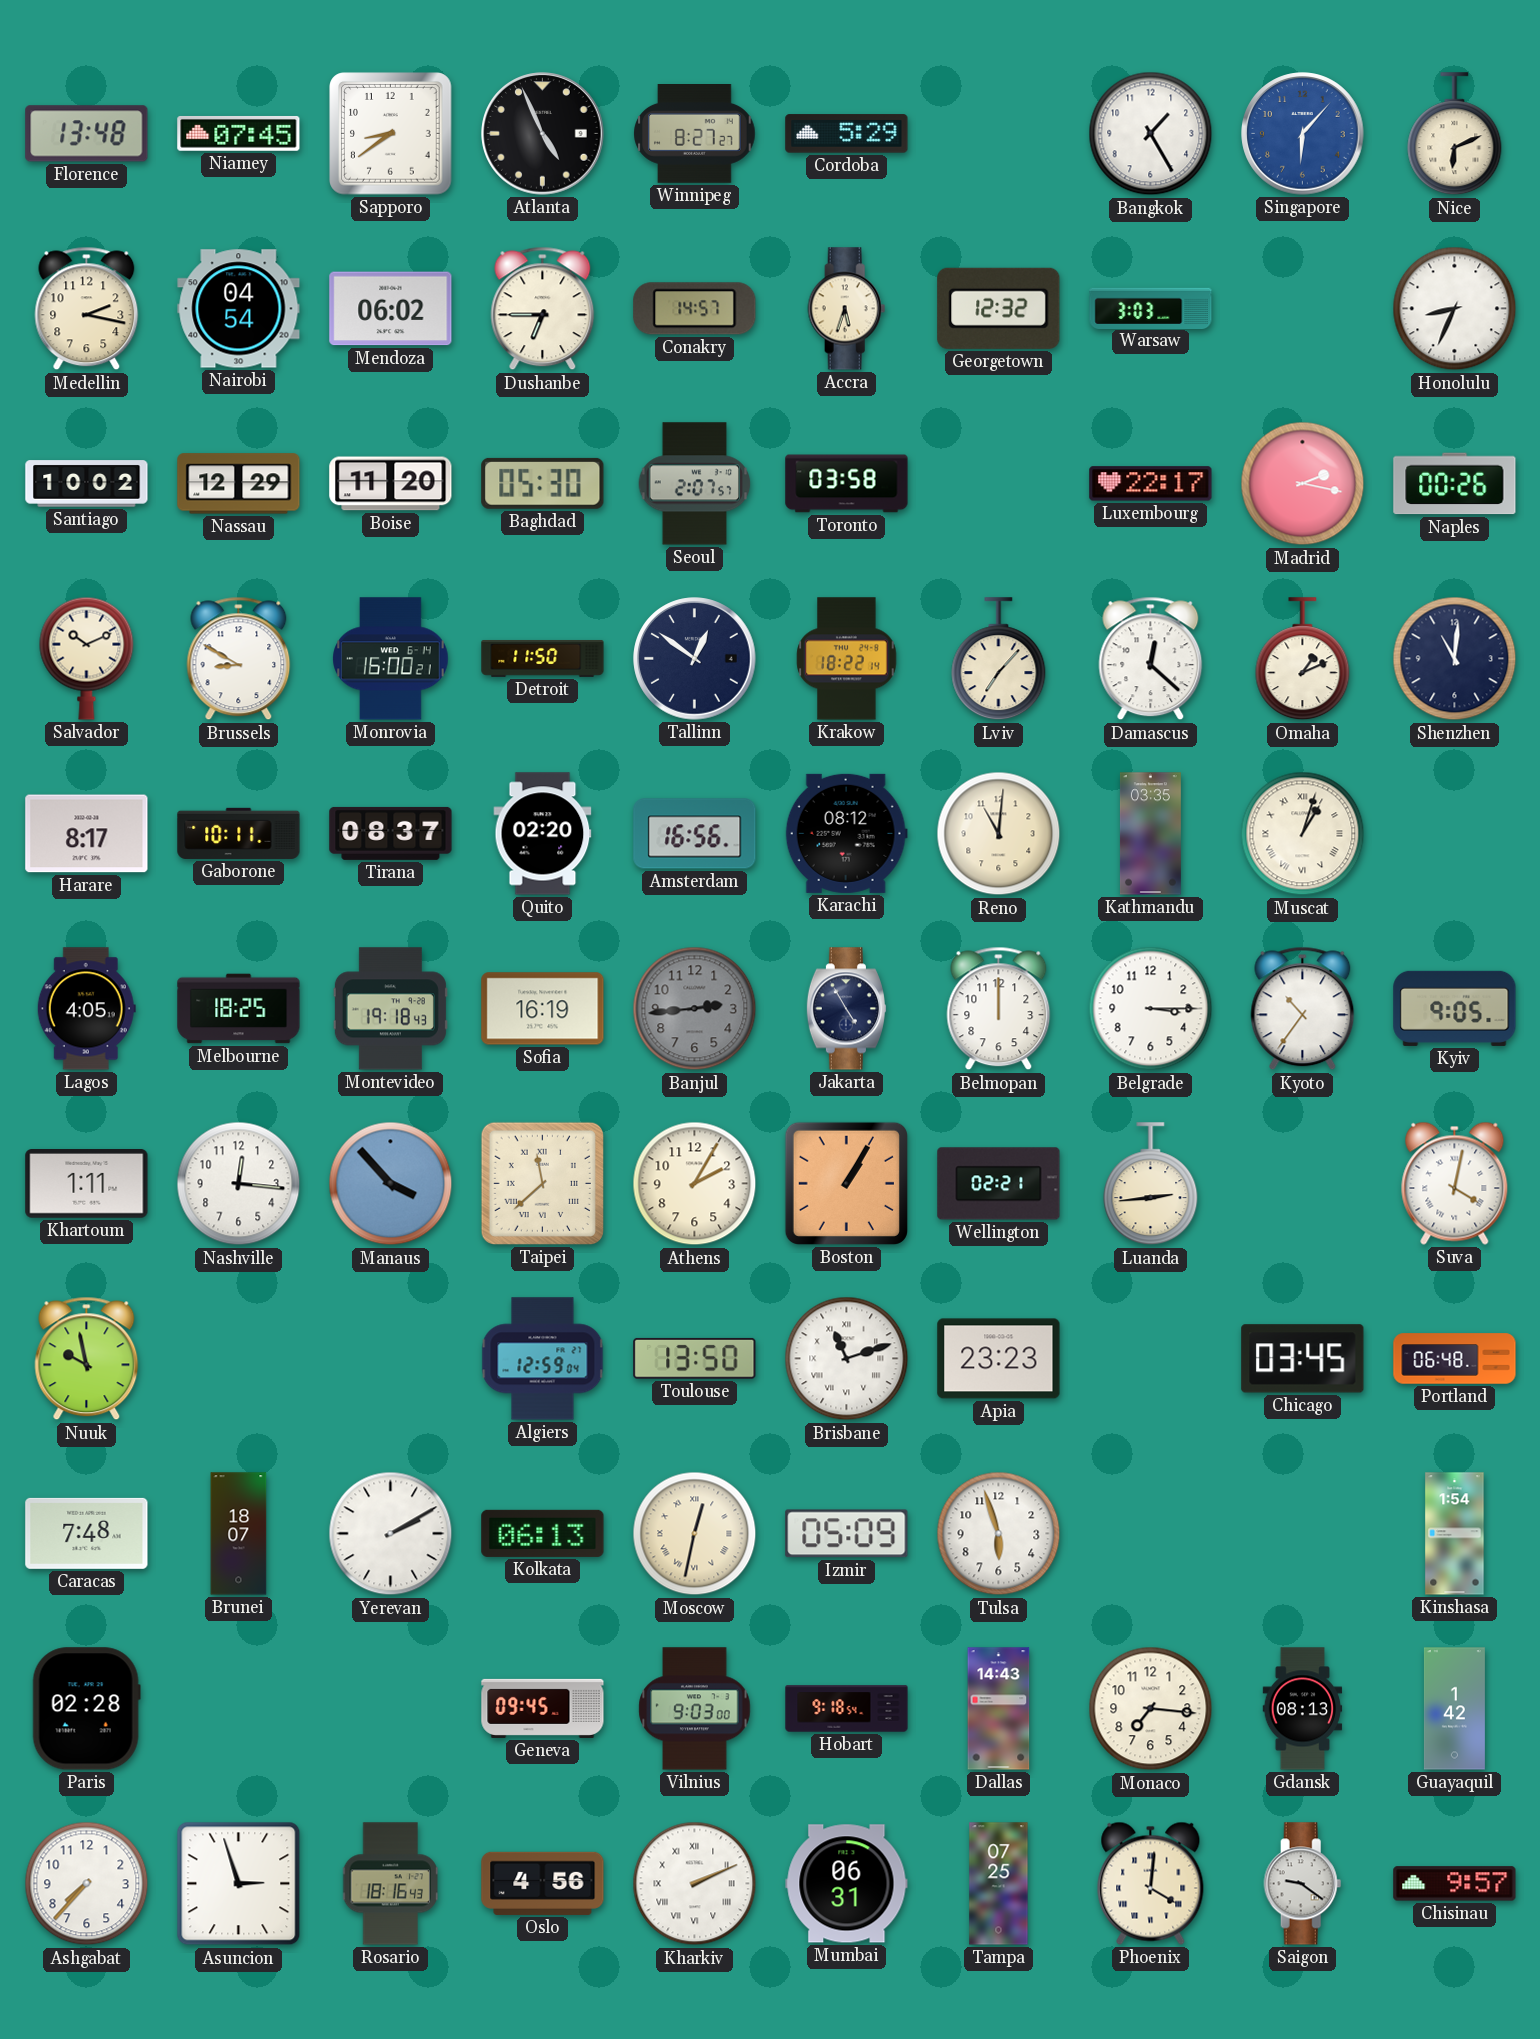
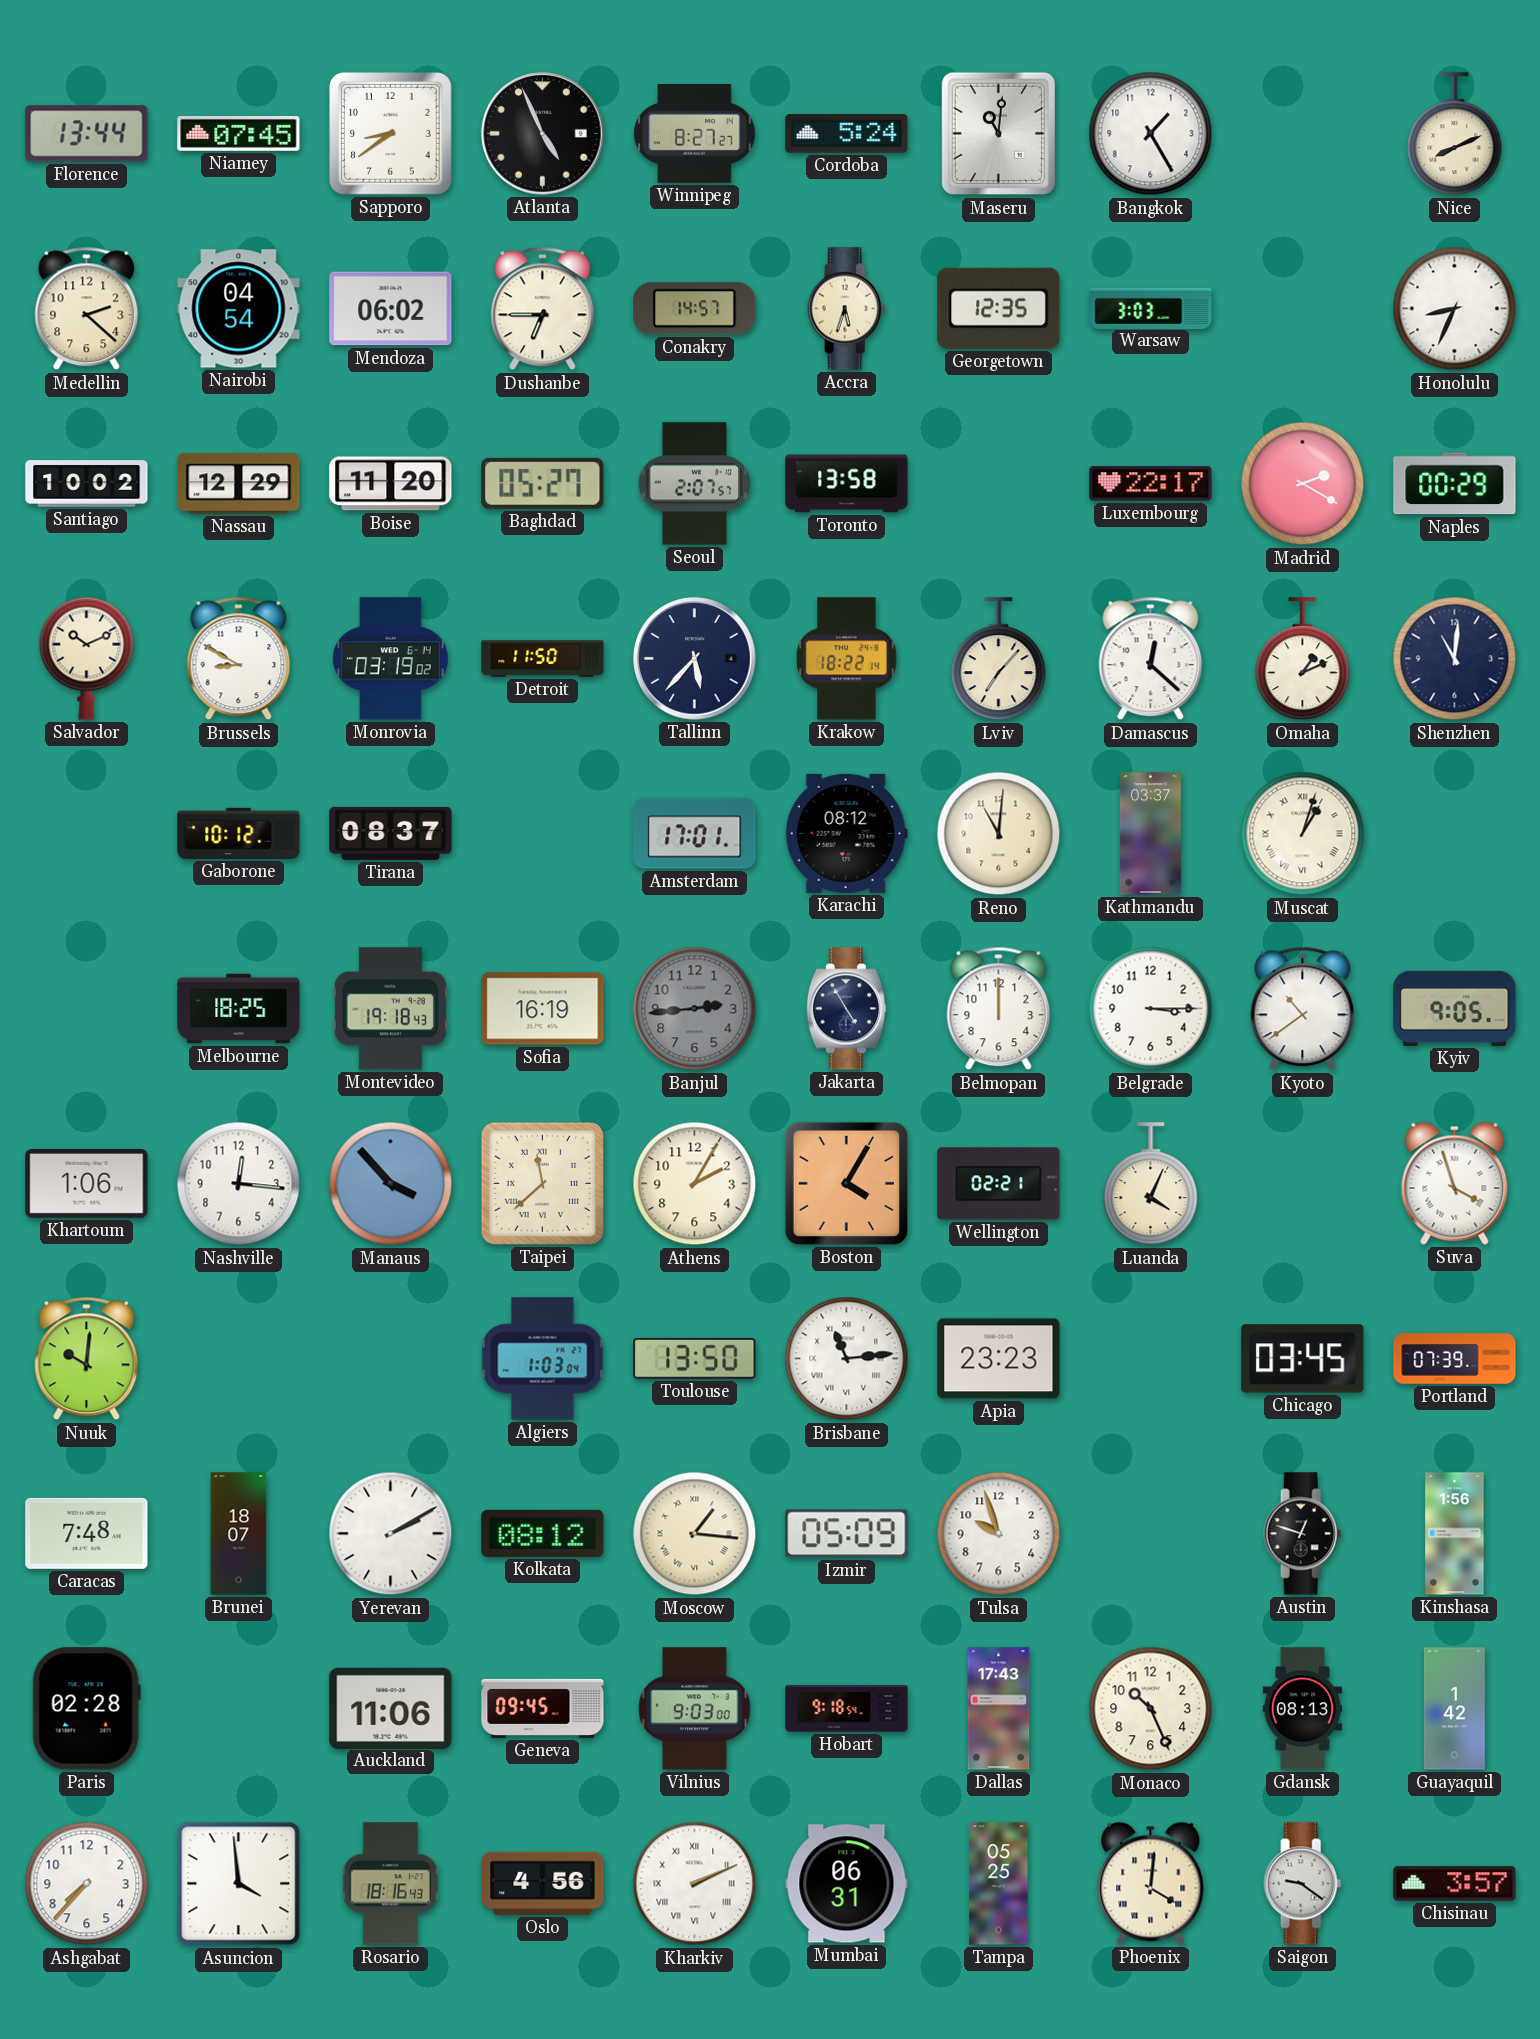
Florence: 13:48 -> 13:44
Cordoba: 5:29 -> 5:24
Maseru: none -> 11:01
Singapore: 6:07 -> none
Nice: 6:11 -> 8:11
Medellin: 2:17 -> 2:22
Georgetown: 12:32 -> 12:35
Baghdad: 05:30 -> 05:27
Toronto: 03:58 -> 13:58
Madrid: 2:17 -> 2:20
Naples: 00:26 -> 00:29
Monrovia: 16:00 -> 03:19
Tallinn: 12:51 -> 5:37
Harare: 8:17 -> none
Gaborone: 10:11 -> 10:12
Quito: 02:20 -> none
Amsterdam: 16:56 -> 17:01
Kathmandu: 03:35 -> 03:37
Lagos: 4:05 -> none
Kyoto: 10:36 -> 10:39
Khartoum: 1:11 -> 1:06
Boston: 1:05 -> 4:05
Luanda: 2:44 -> 4:04
Suva: 4:02 -> 3:57
Nuuk: 9:58 -> 10:01
Algiers: 12:59 -> 1:03
Brisbane: 11:12 -> 11:14
Portland: 06:48 -> 07:39
Kolkata: 06:13 -> 08:12
Moscow: 12:32 -> 1:16
Tulsa: 5:57 -> 9:57
Austin: none -> 12:48
Kinshasa: 1:54 -> 1:56
Auckland: none -> 11:06
Dallas: 14:43 -> 17:43
Monaco: 7:16 -> 10:26
Asuncion: 2:57 -> 3:59
Tampa: 07:25 -> 05:25
Chisinau: 9:57 -> 3:57
